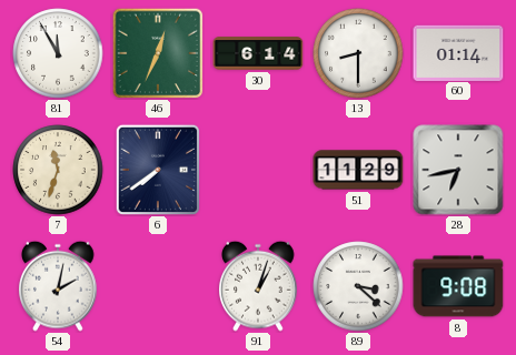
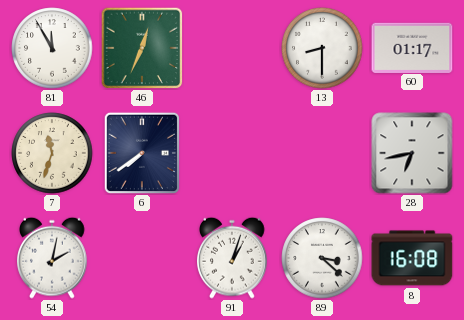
30: 6:14 -> none
60: 01:14 -> 01:17
51: 11:29 -> none
8: 9:08 -> 16:08
